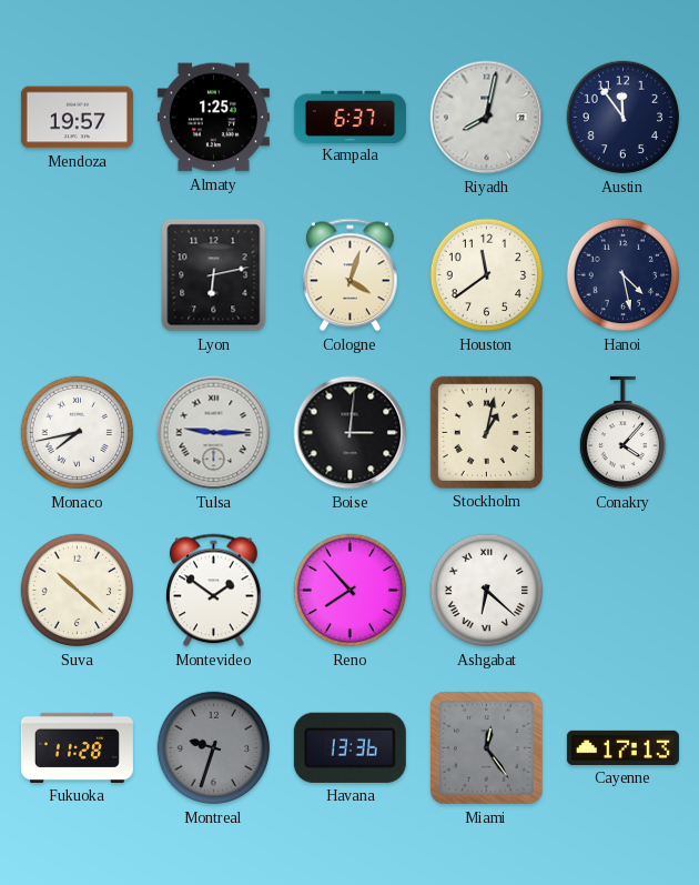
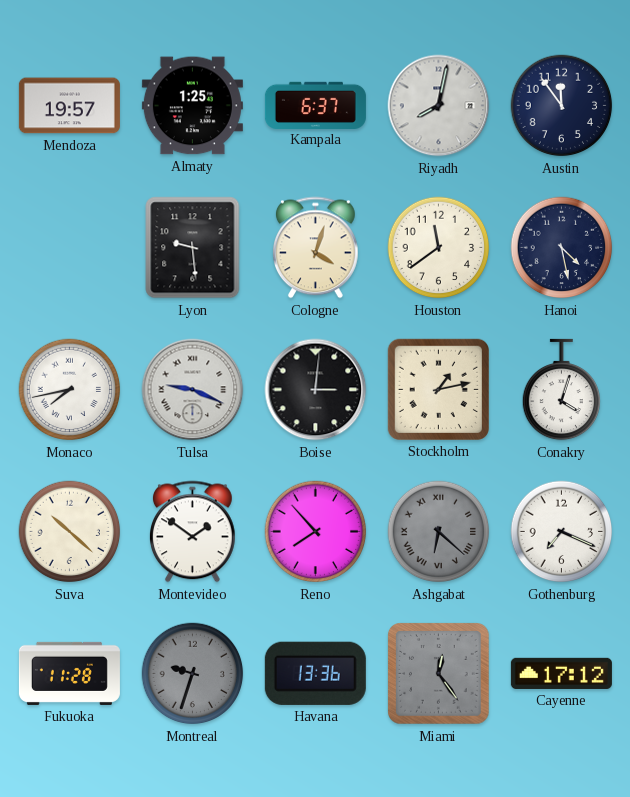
Lyon: 6:13 -> 9:29
Tulsa: 9:15 -> 9:19
Stockholm: 1:02 -> 1:13
Conakry: 4:07 -> 4:03
Ashgabat dial: white -> grey
Gothenburg: none -> 7:19
Cayenne: 17:13 -> 17:12
